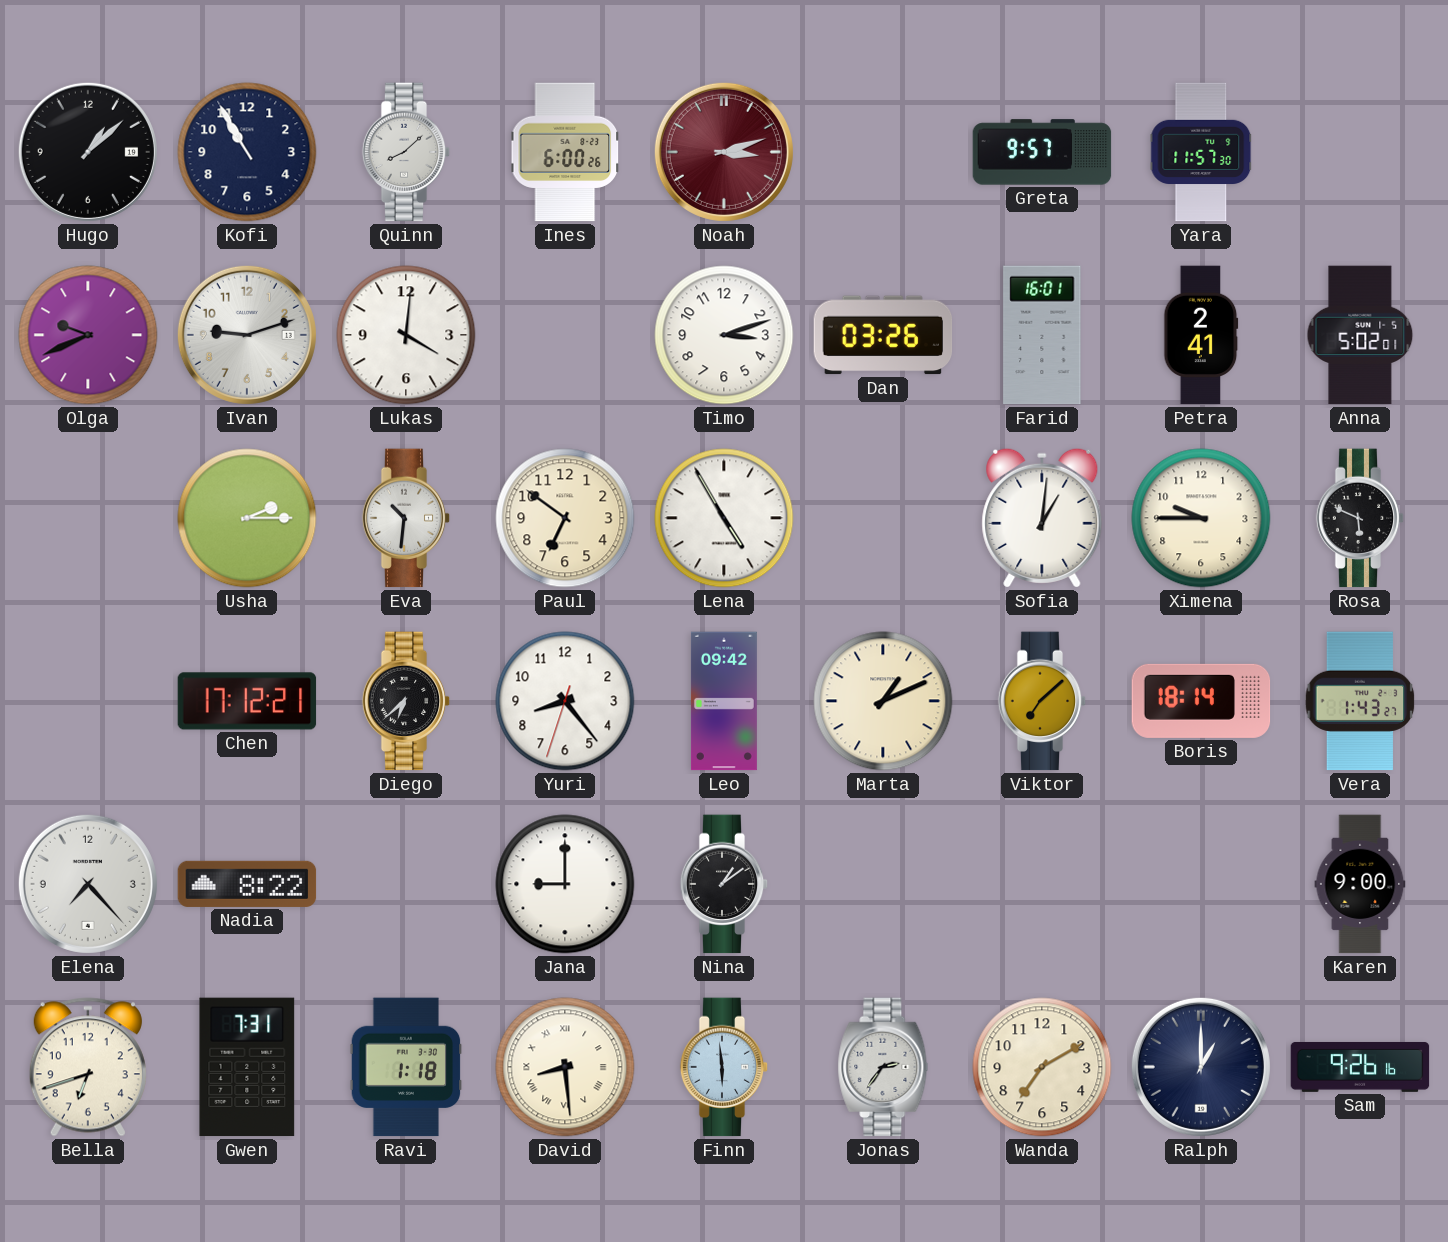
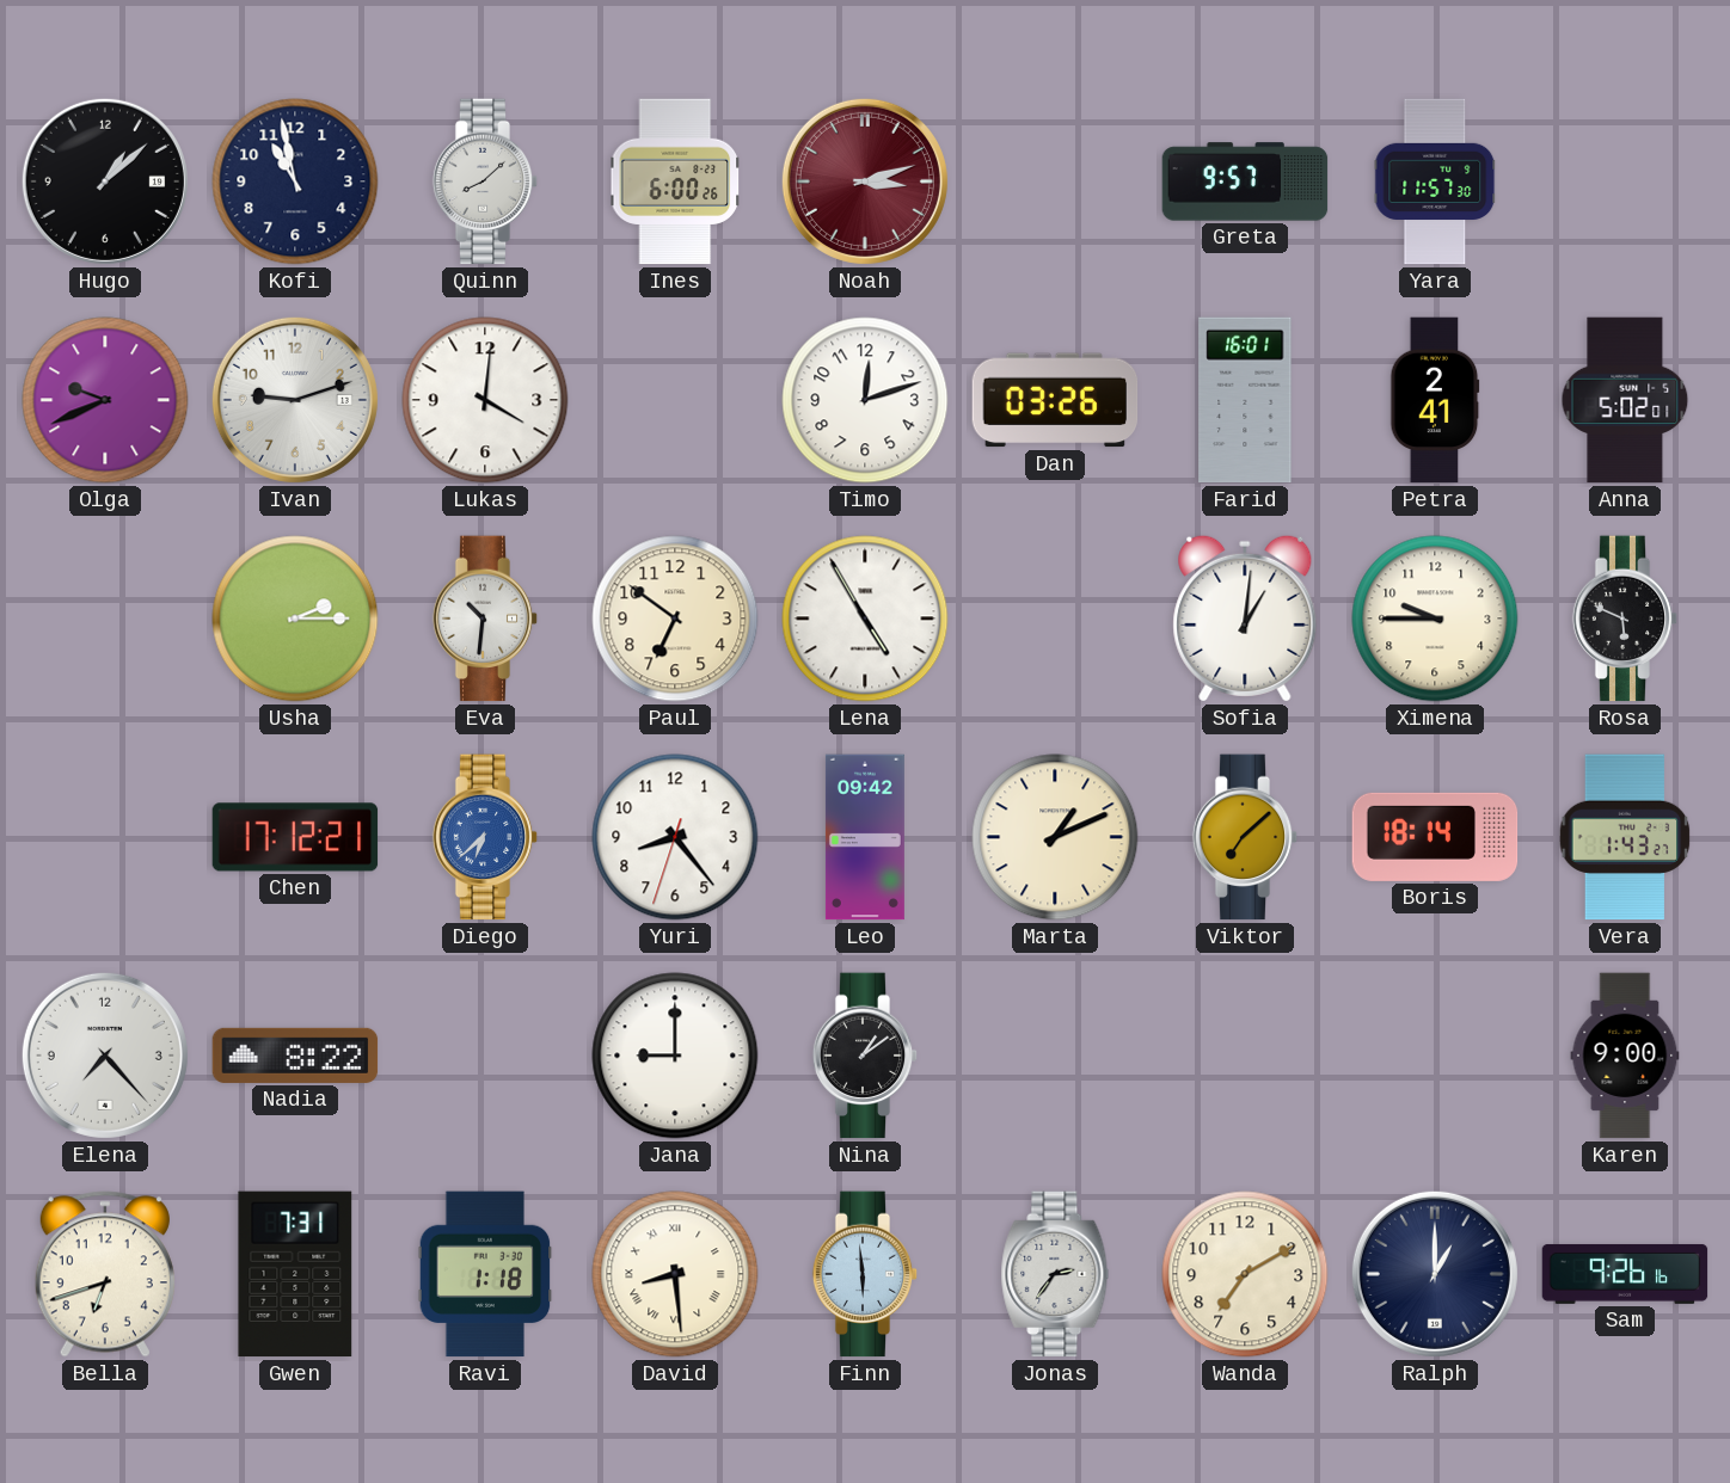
Kofi: 10:55 -> 10:58
Timo: 3:12 -> 12:12
Diego dial: black -> blue
